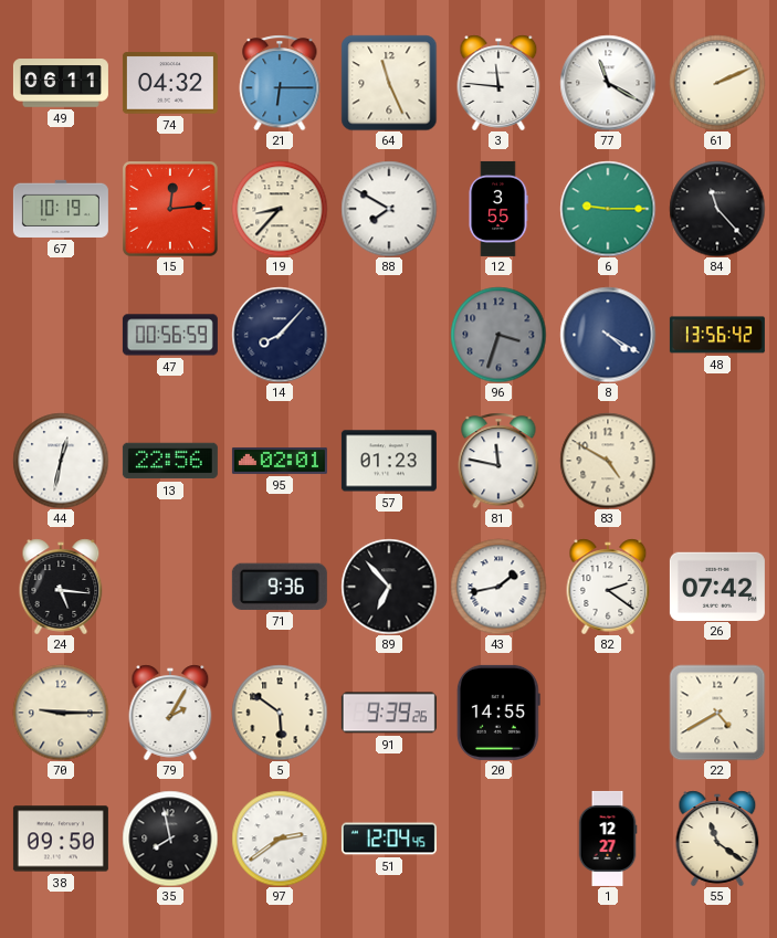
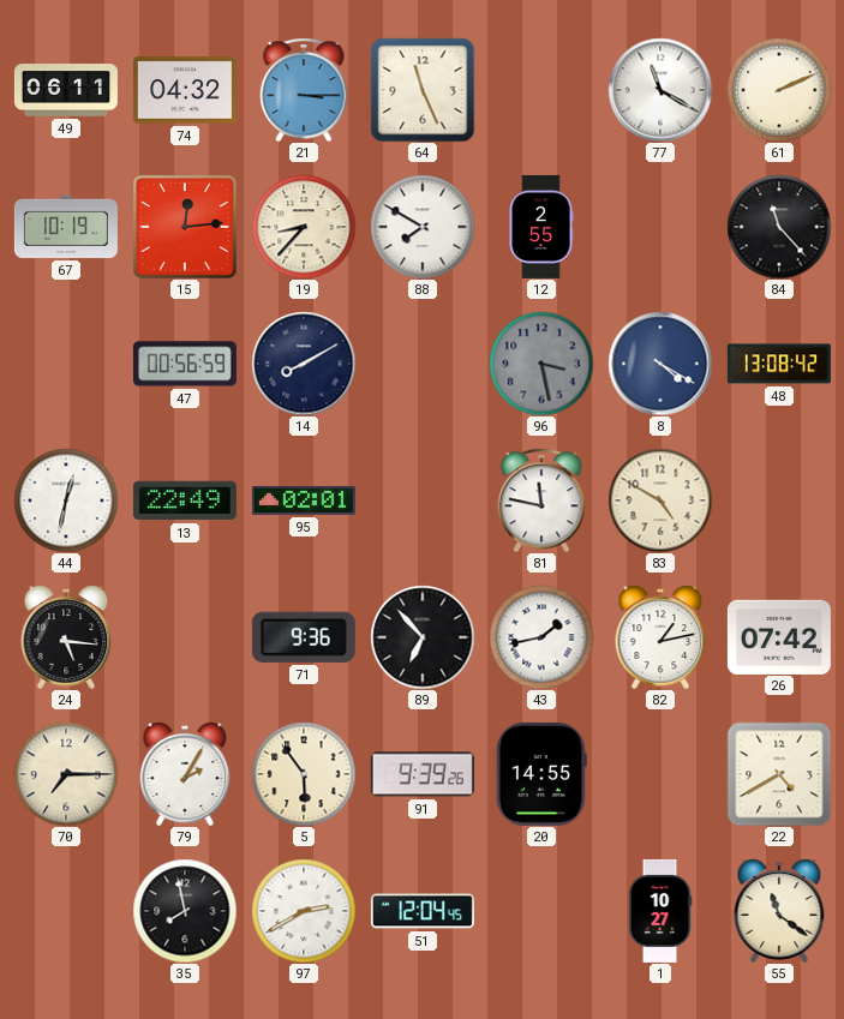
21: 6:15 -> 3:15
3: 11:46 -> none
12: 3:55 -> 2:55
6: 9:15 -> none
14: 8:07 -> 8:10
96: 3:33 -> 3:28
48: 13:56 -> 13:08
13: 22:56 -> 22:49
57: 01:23 -> none
82: 2:21 -> 1:13
70: 9:15 -> 7:15
5: 5:51 -> 5:54
38: 09:50 -> none
97: 2:39 -> 2:40
1: 12:27 -> 10:27
